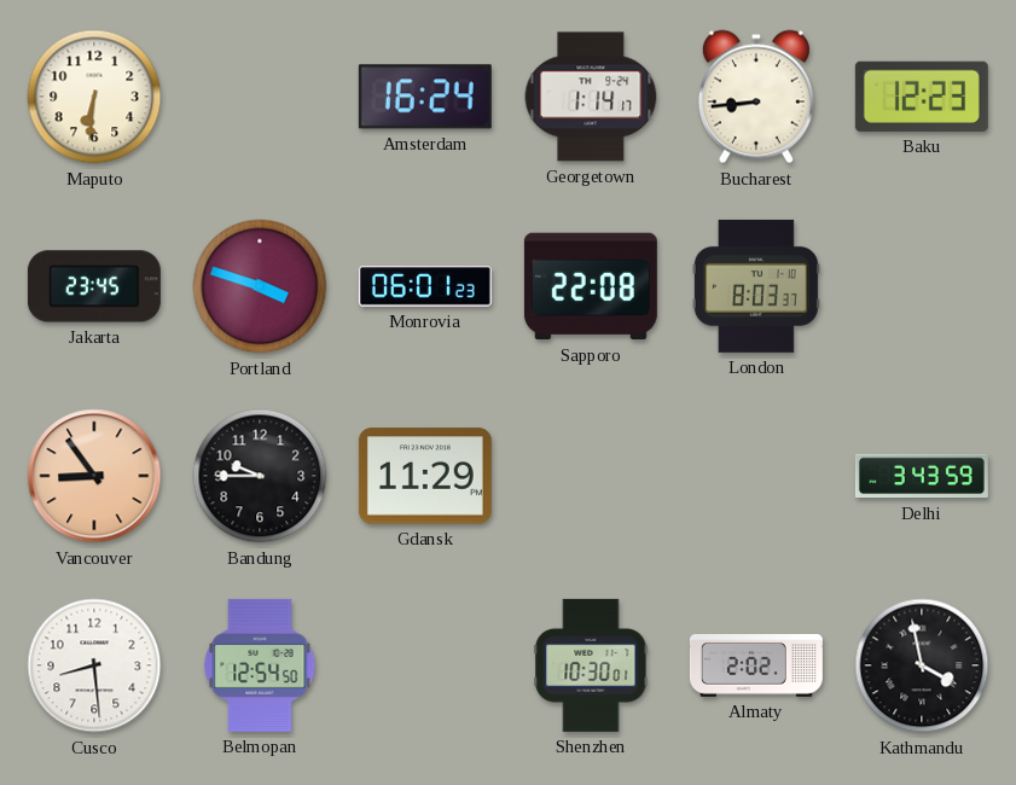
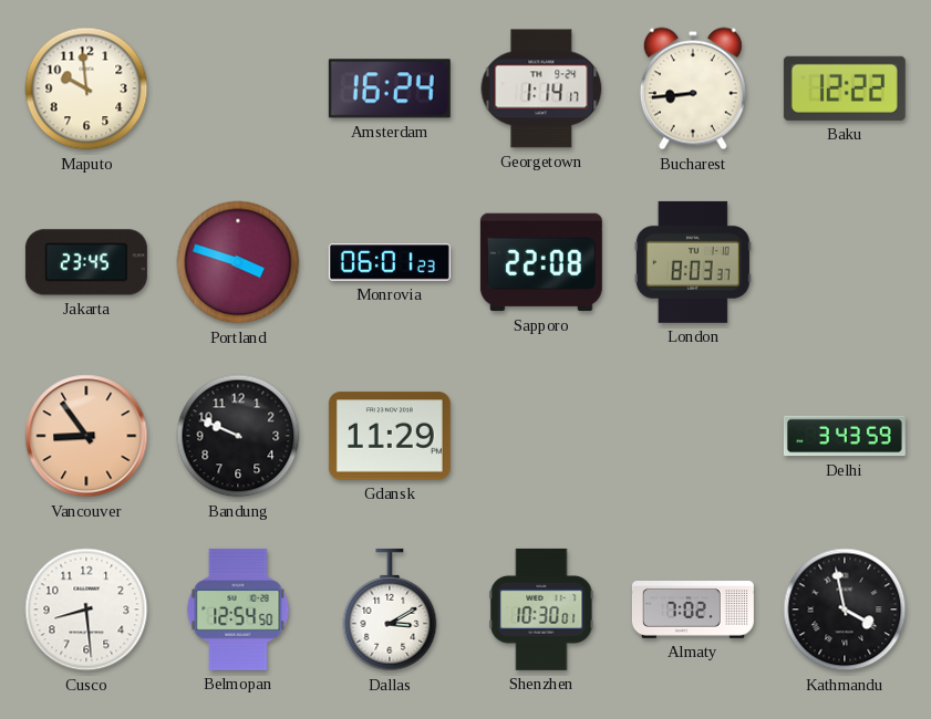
Maputo: 6:31 -> 9:59
Baku: 12:23 -> 12:22
Bandung: 9:45 -> 9:49
Dallas: none -> 3:10
Almaty: 2:02 -> 7:02
